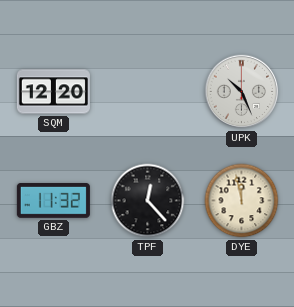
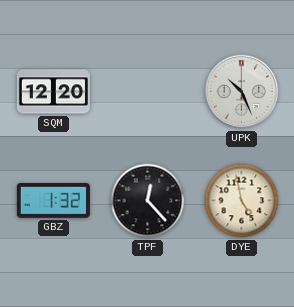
GBZ: 11:32 -> 1:32
DYE: 11:58 -> 4:58
